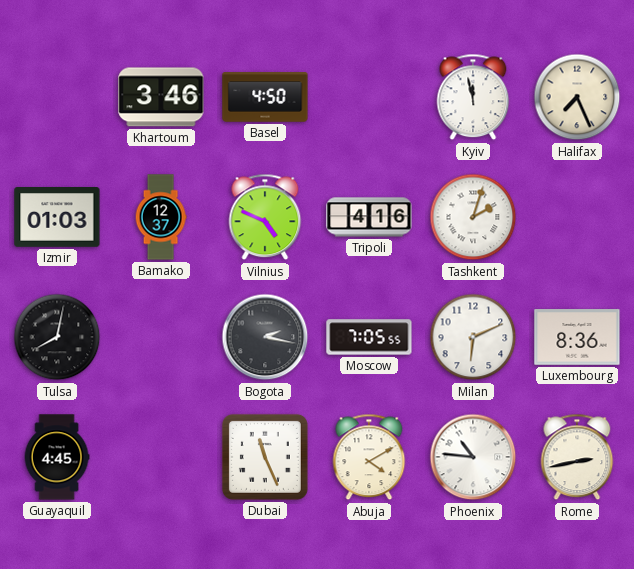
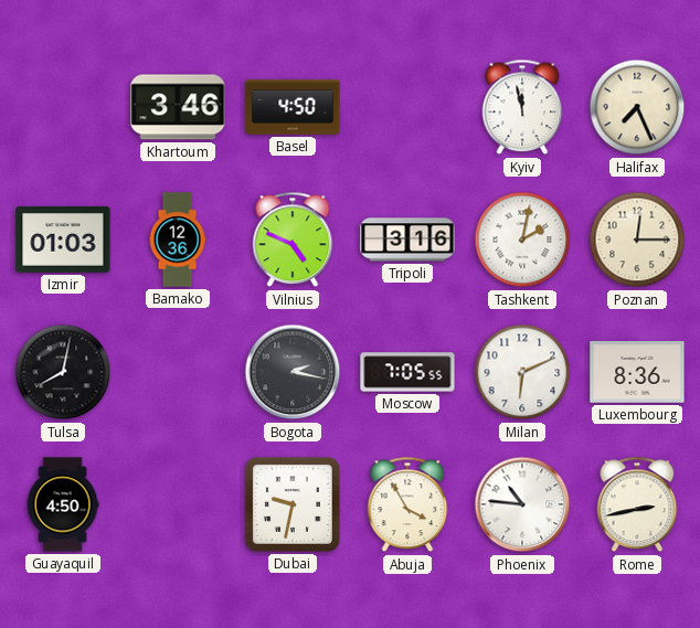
Bamako: 12:37 -> 12:36
Tripoli: 4:16 -> 3:16
Tashkent: 2:03 -> 2:02
Poznan: none -> 12:15
Guayaquil: 4:45 -> 4:50
Dubai: 11:26 -> 9:32
Abuja: 4:10 -> 3:55
